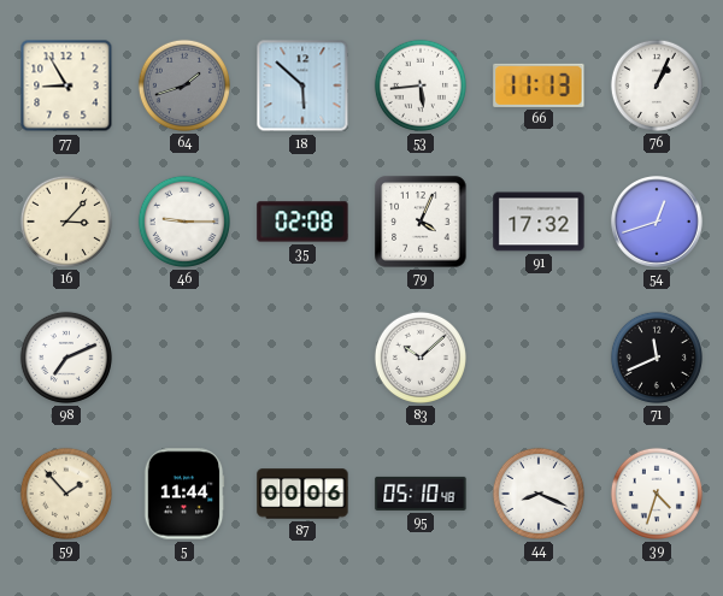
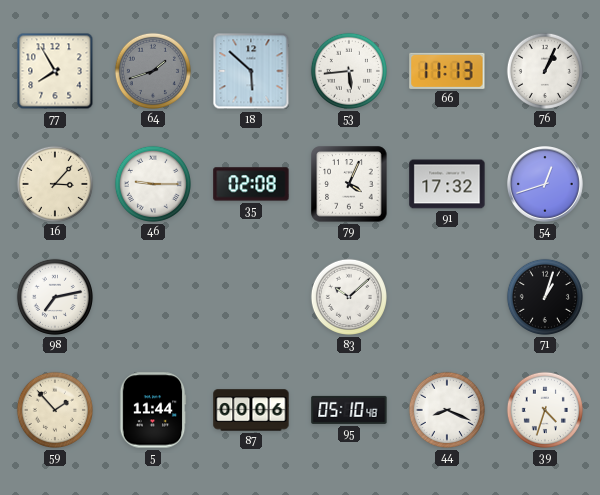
77: 8:55 -> 7:55
98: 7:11 -> 7:13
71: 11:41 -> 1:03
